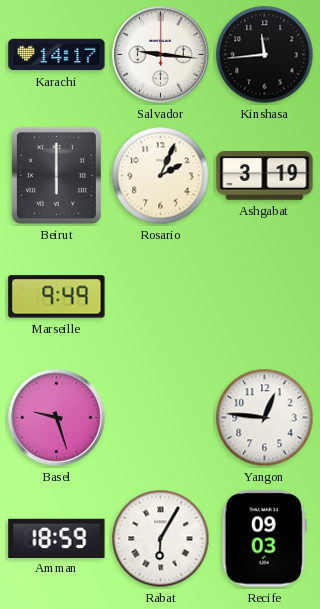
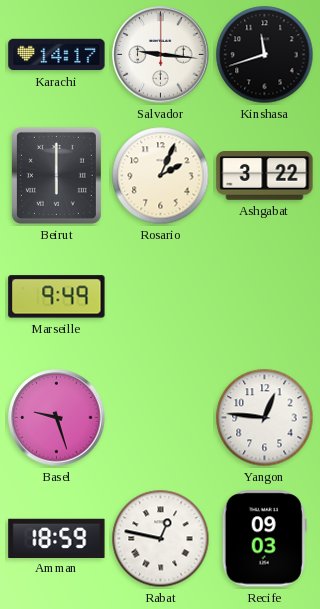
Kinshasa: 11:44 -> 11:42
Ashgabat: 3:19 -> 3:22
Rabat: 6:05 -> 12:47
